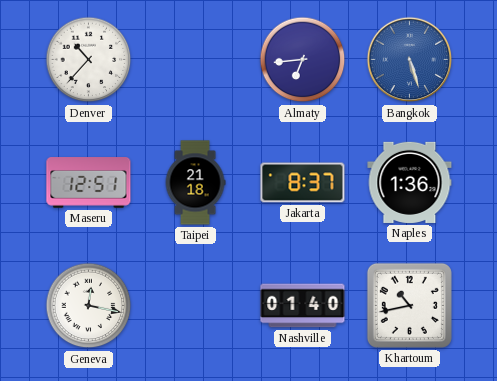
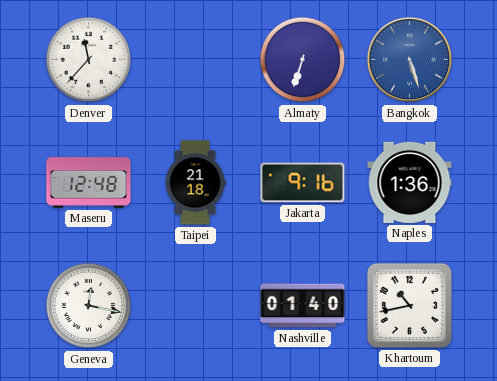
Denver: 10:37 -> 11:37
Almaty: 6:44 -> 6:33
Maseru: 12:51 -> 12:48
Jakarta: 8:37 -> 9:16
